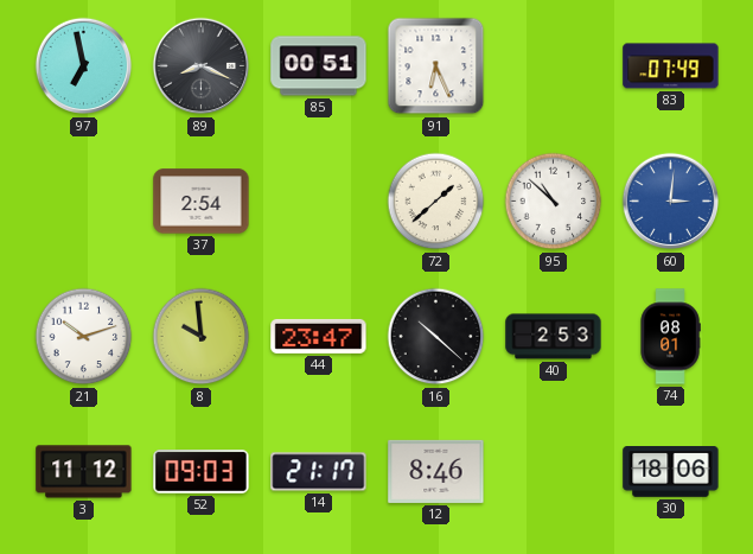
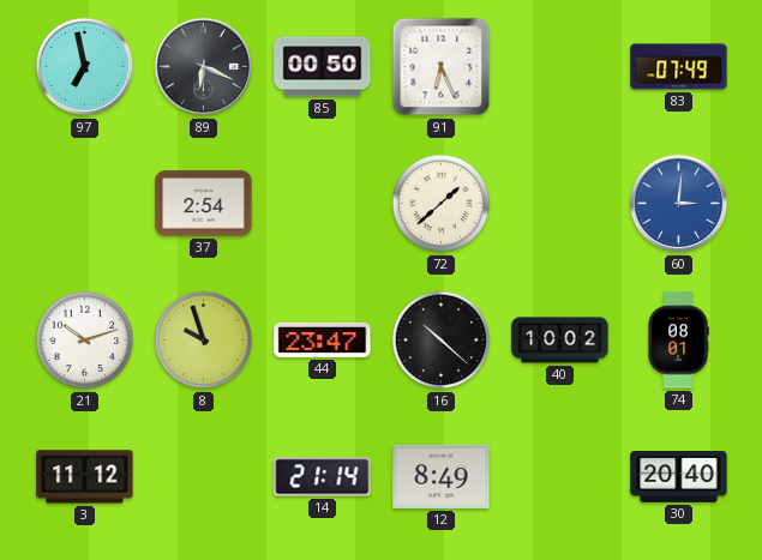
89: 8:19 -> 6:19
85: 00:51 -> 00:50
95: 10:52 -> none
8: 9:59 -> 9:57
40: 2:53 -> 10:02
52: 09:03 -> none
14: 21:17 -> 21:14
12: 8:46 -> 8:49
30: 18:06 -> 20:40
